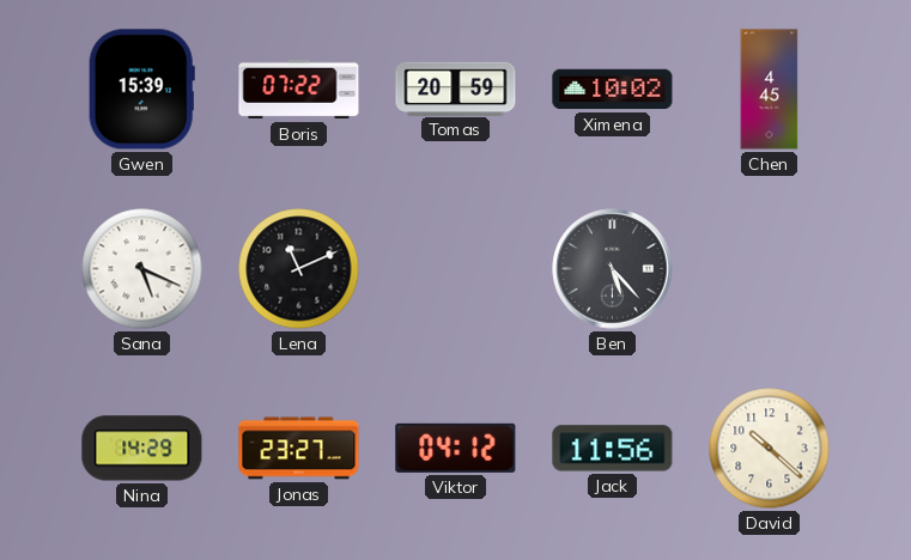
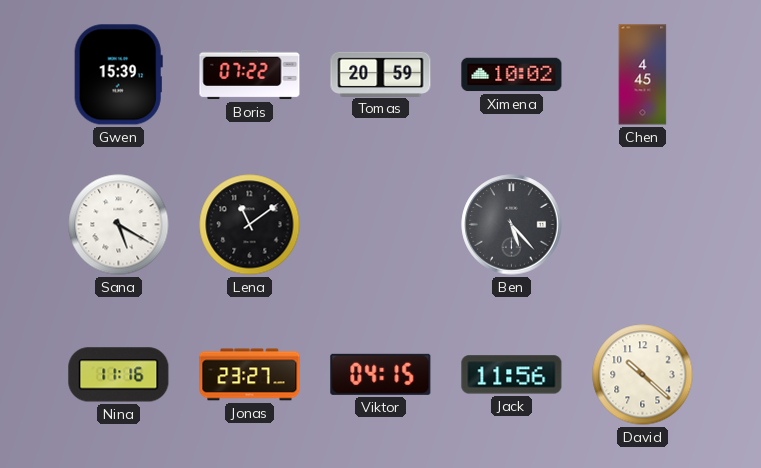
Sana: 5:19 -> 5:20
Lena: 11:11 -> 11:09
Nina: 14:29 -> 11:16
Viktor: 04:12 -> 04:15
